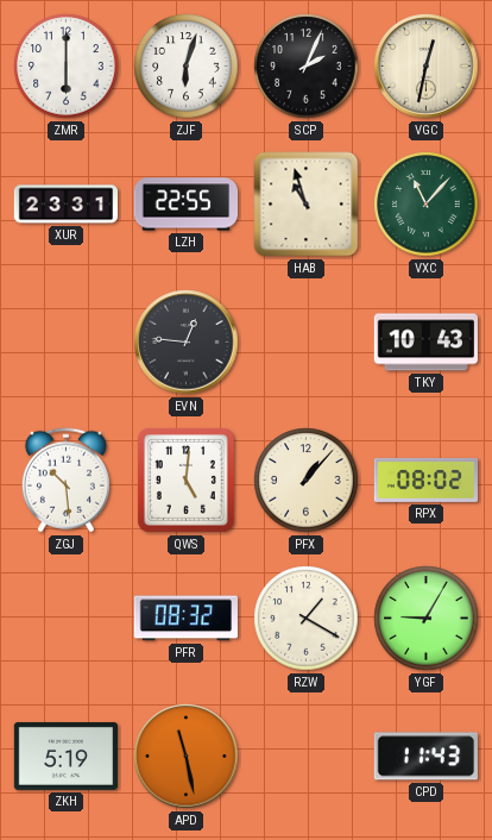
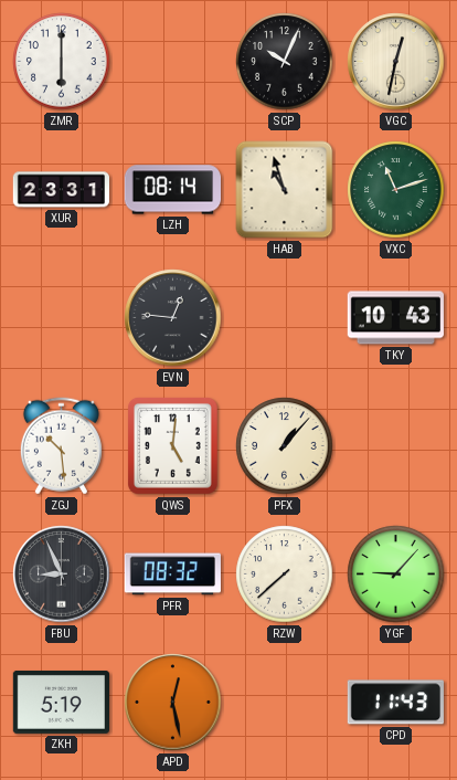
ZJF: 6:03 -> none
SCP: 2:04 -> 10:04
LZH: 22:55 -> 08:14
VXC: 11:07 -> 11:12
RPX: 08:02 -> none
FBU: none -> 8:56
RZW: 1:20 -> 7:38
YGF: 9:05 -> 9:07
APD: 11:28 -> 12:28
